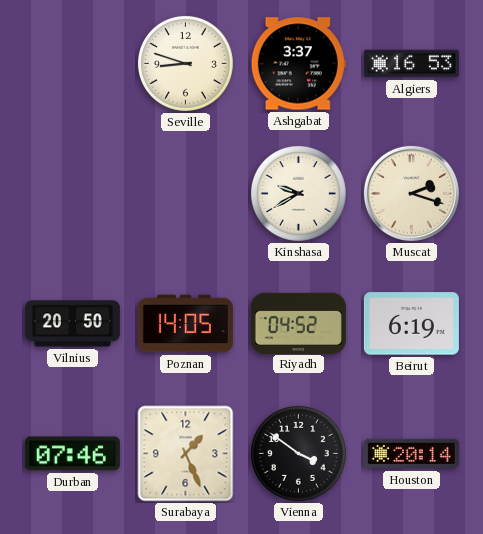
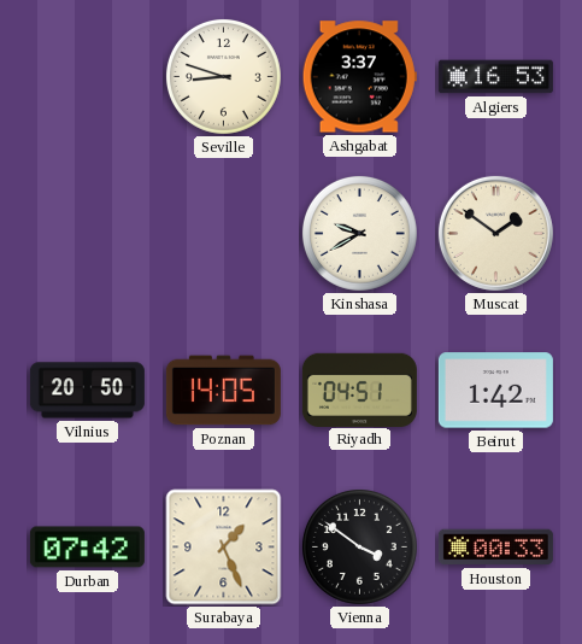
Muscat: 2:18 -> 1:51
Riyadh: 04:52 -> 04:51
Beirut: 6:19 -> 1:42
Durban: 07:46 -> 07:42
Houston: 20:14 -> 00:33
